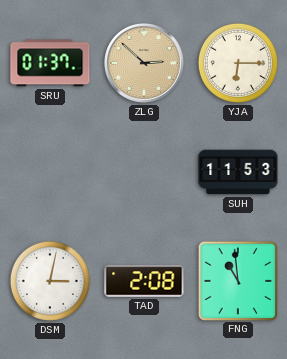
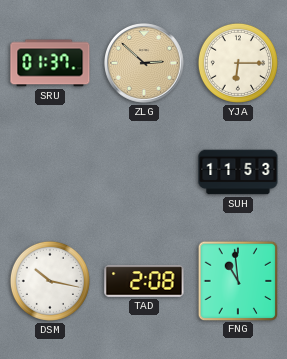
DSM: 3:02 -> 10:17
